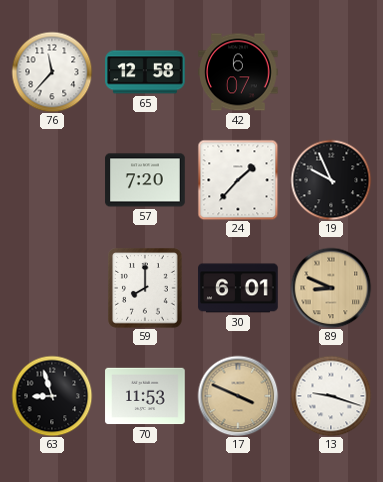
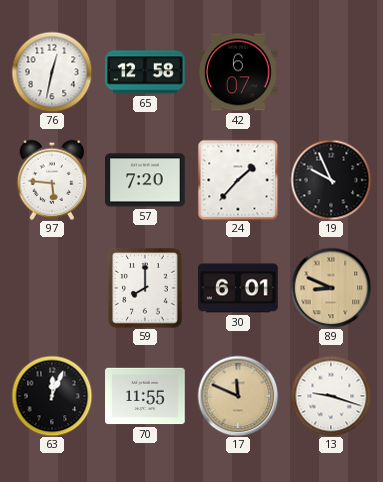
76: 11:37 -> 12:32
97: none -> 5:46
63: 8:57 -> 12:04
70: 11:53 -> 11:55
17: 3:49 -> 11:49
